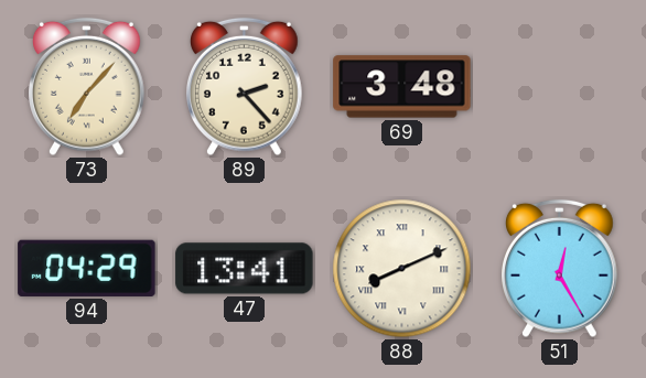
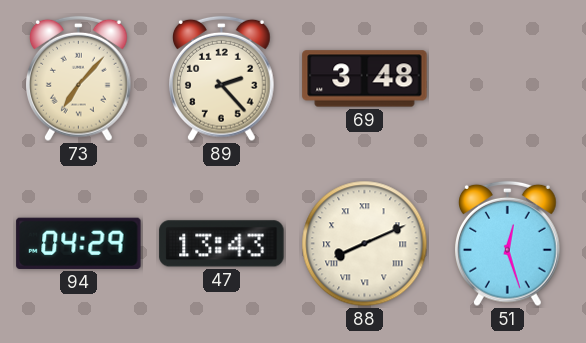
47: 13:41 -> 13:43
51: 12:25 -> 12:27
